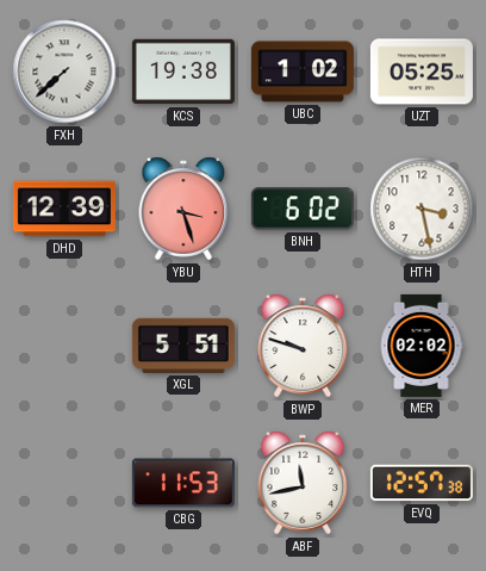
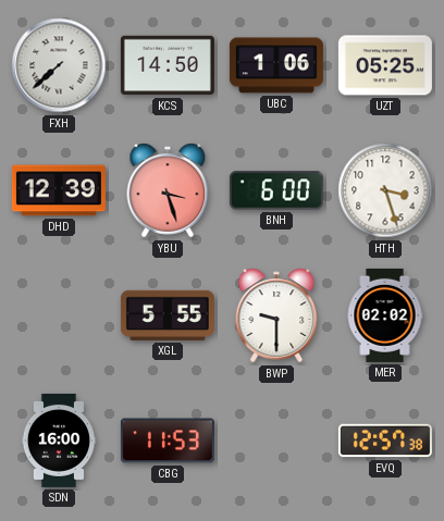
KCS: 19:38 -> 14:50
UBC: 1:02 -> 1:06
BNH: 6:02 -> 6:00
HTH: 3:28 -> 3:27
XGL: 5:51 -> 5:55
BWP: 9:48 -> 9:30
SDN: none -> 16:00
ABF: 11:43 -> none
